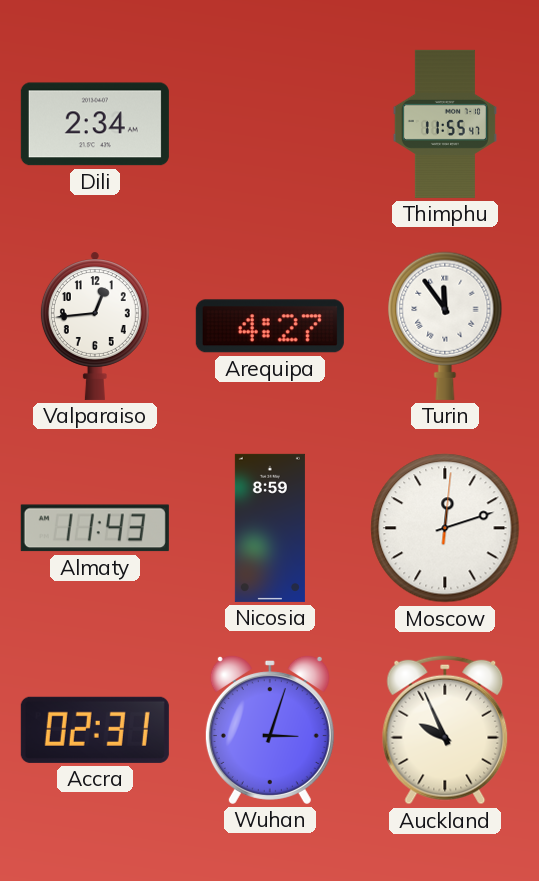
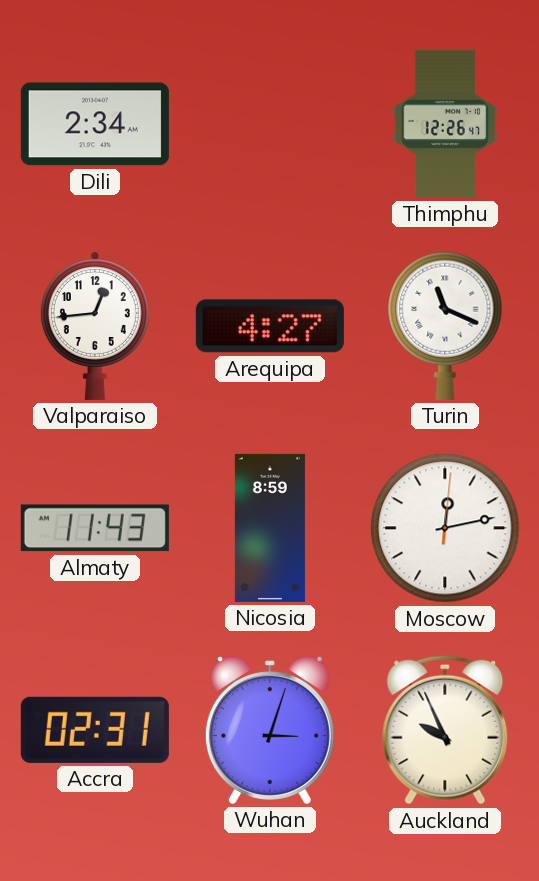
Thimphu: 11:55 -> 12:26
Turin: 11:54 -> 11:19
Moscow: 12:12 -> 12:13
